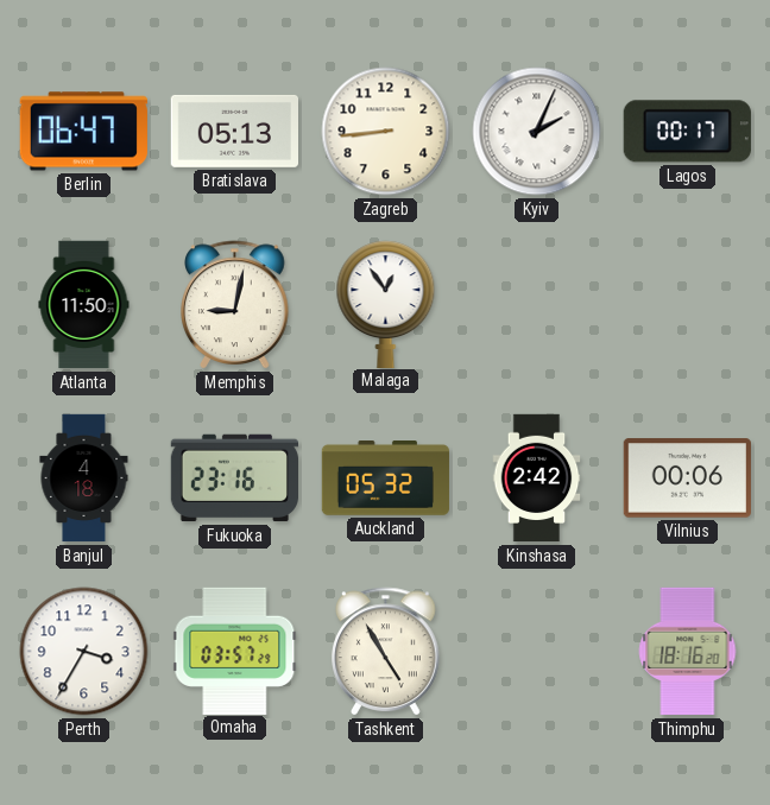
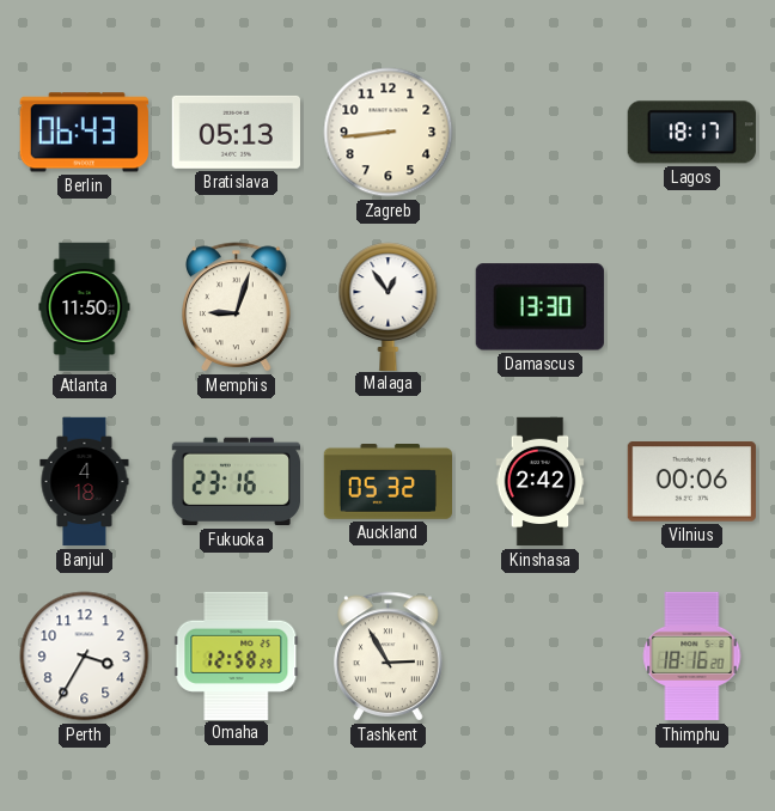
Berlin: 06:47 -> 06:43
Kyiv: 2:04 -> none
Lagos: 00:17 -> 18:17
Memphis: 9:02 -> 9:03
Damascus: none -> 13:30
Omaha: 03:57 -> 12:58
Tashkent: 4:55 -> 2:55
